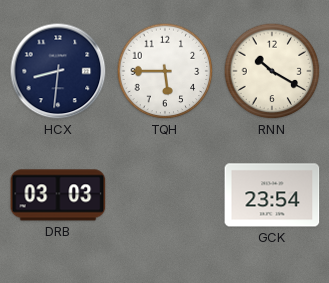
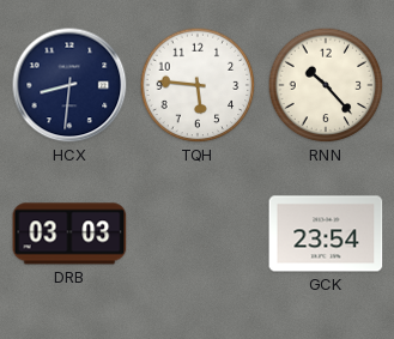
TQH: 5:45 -> 5:46
RNN: 10:20 -> 10:23
